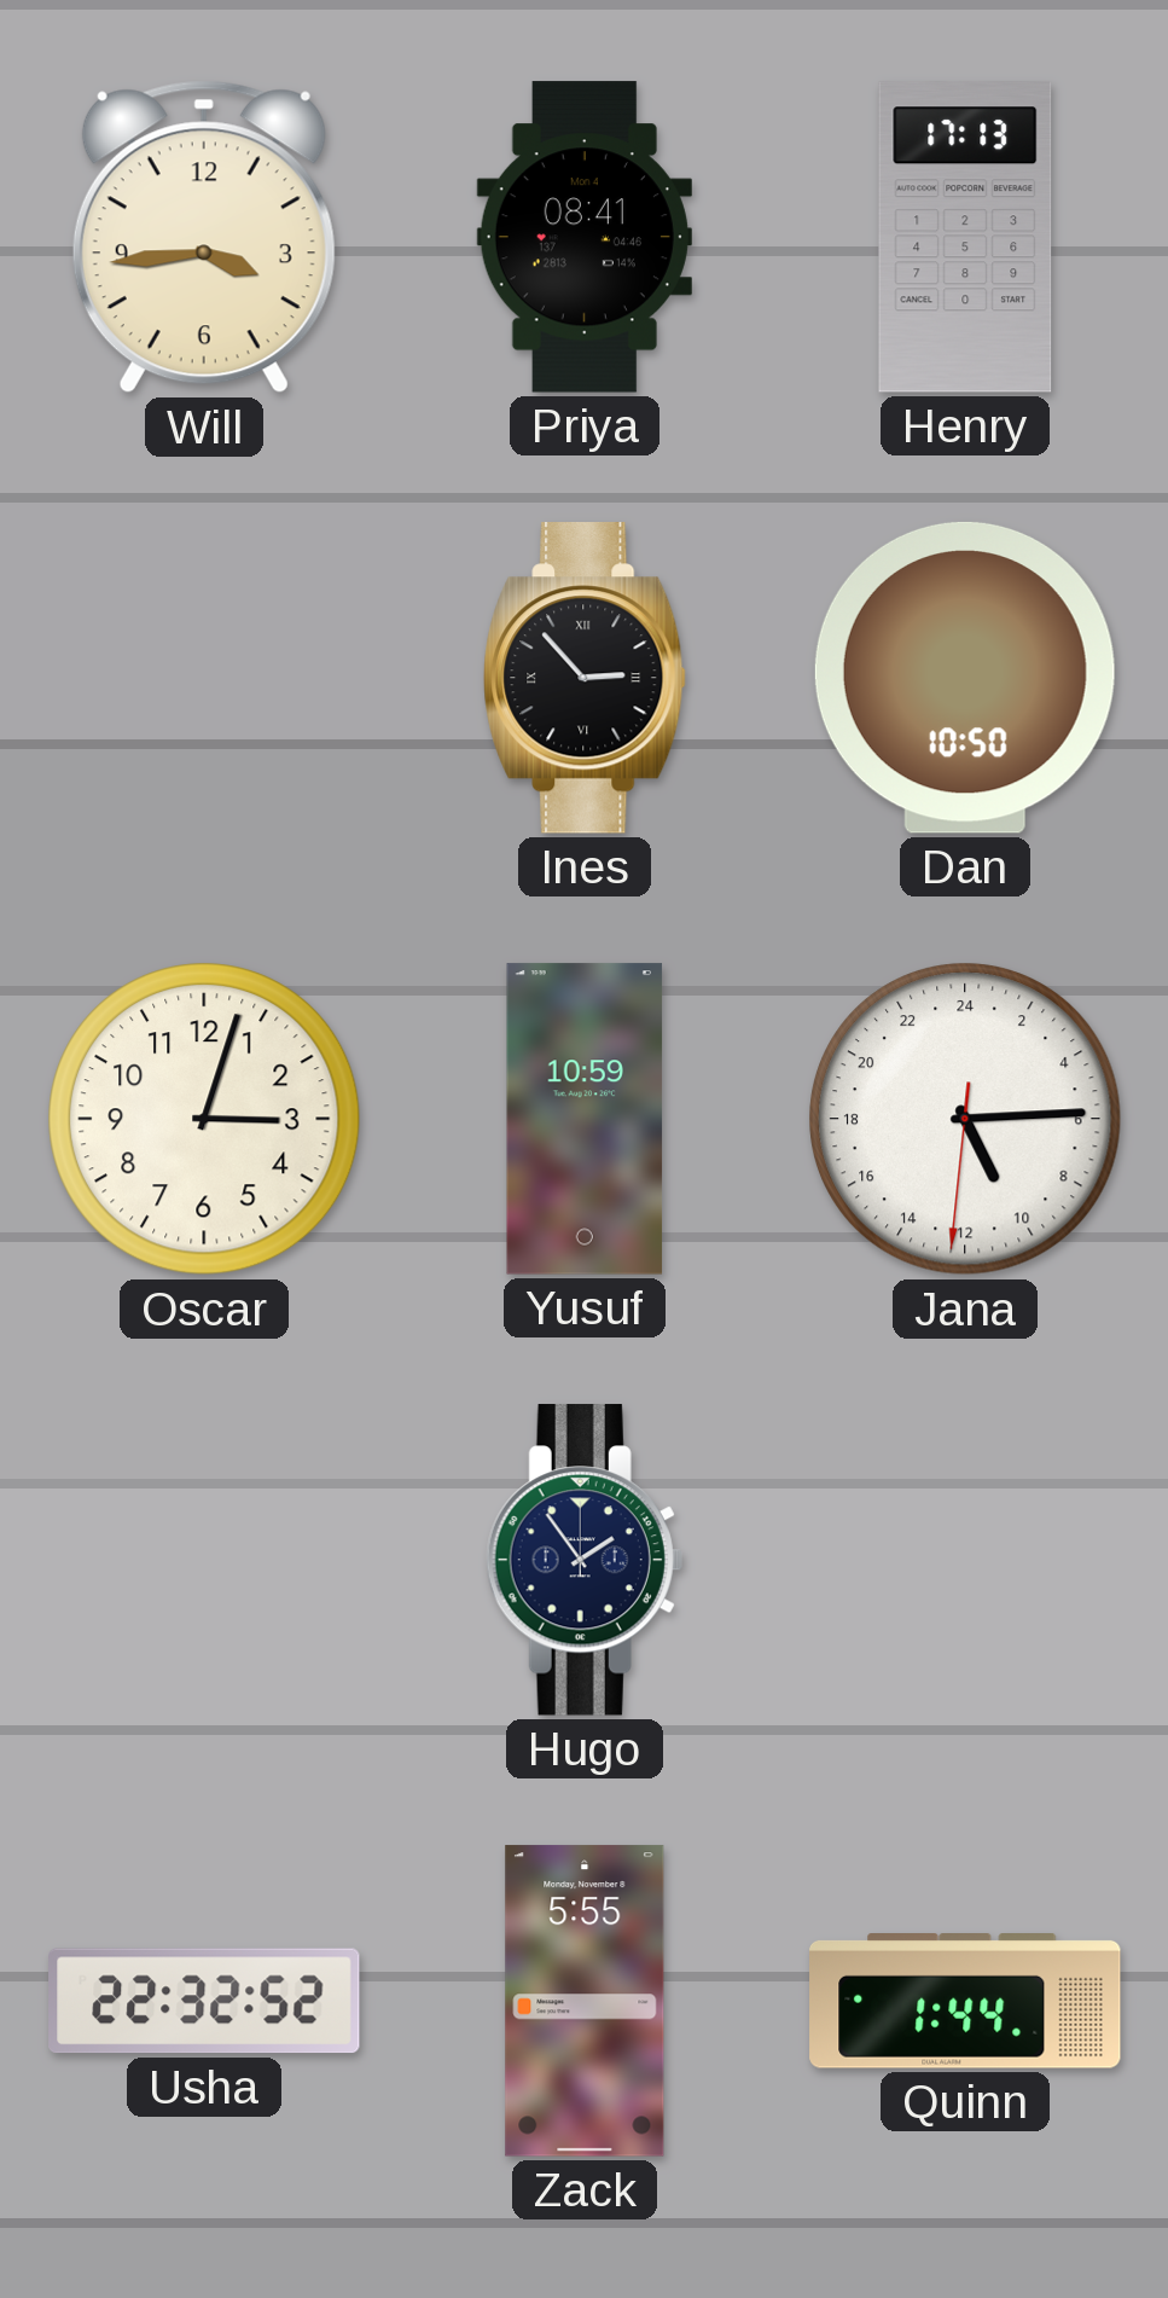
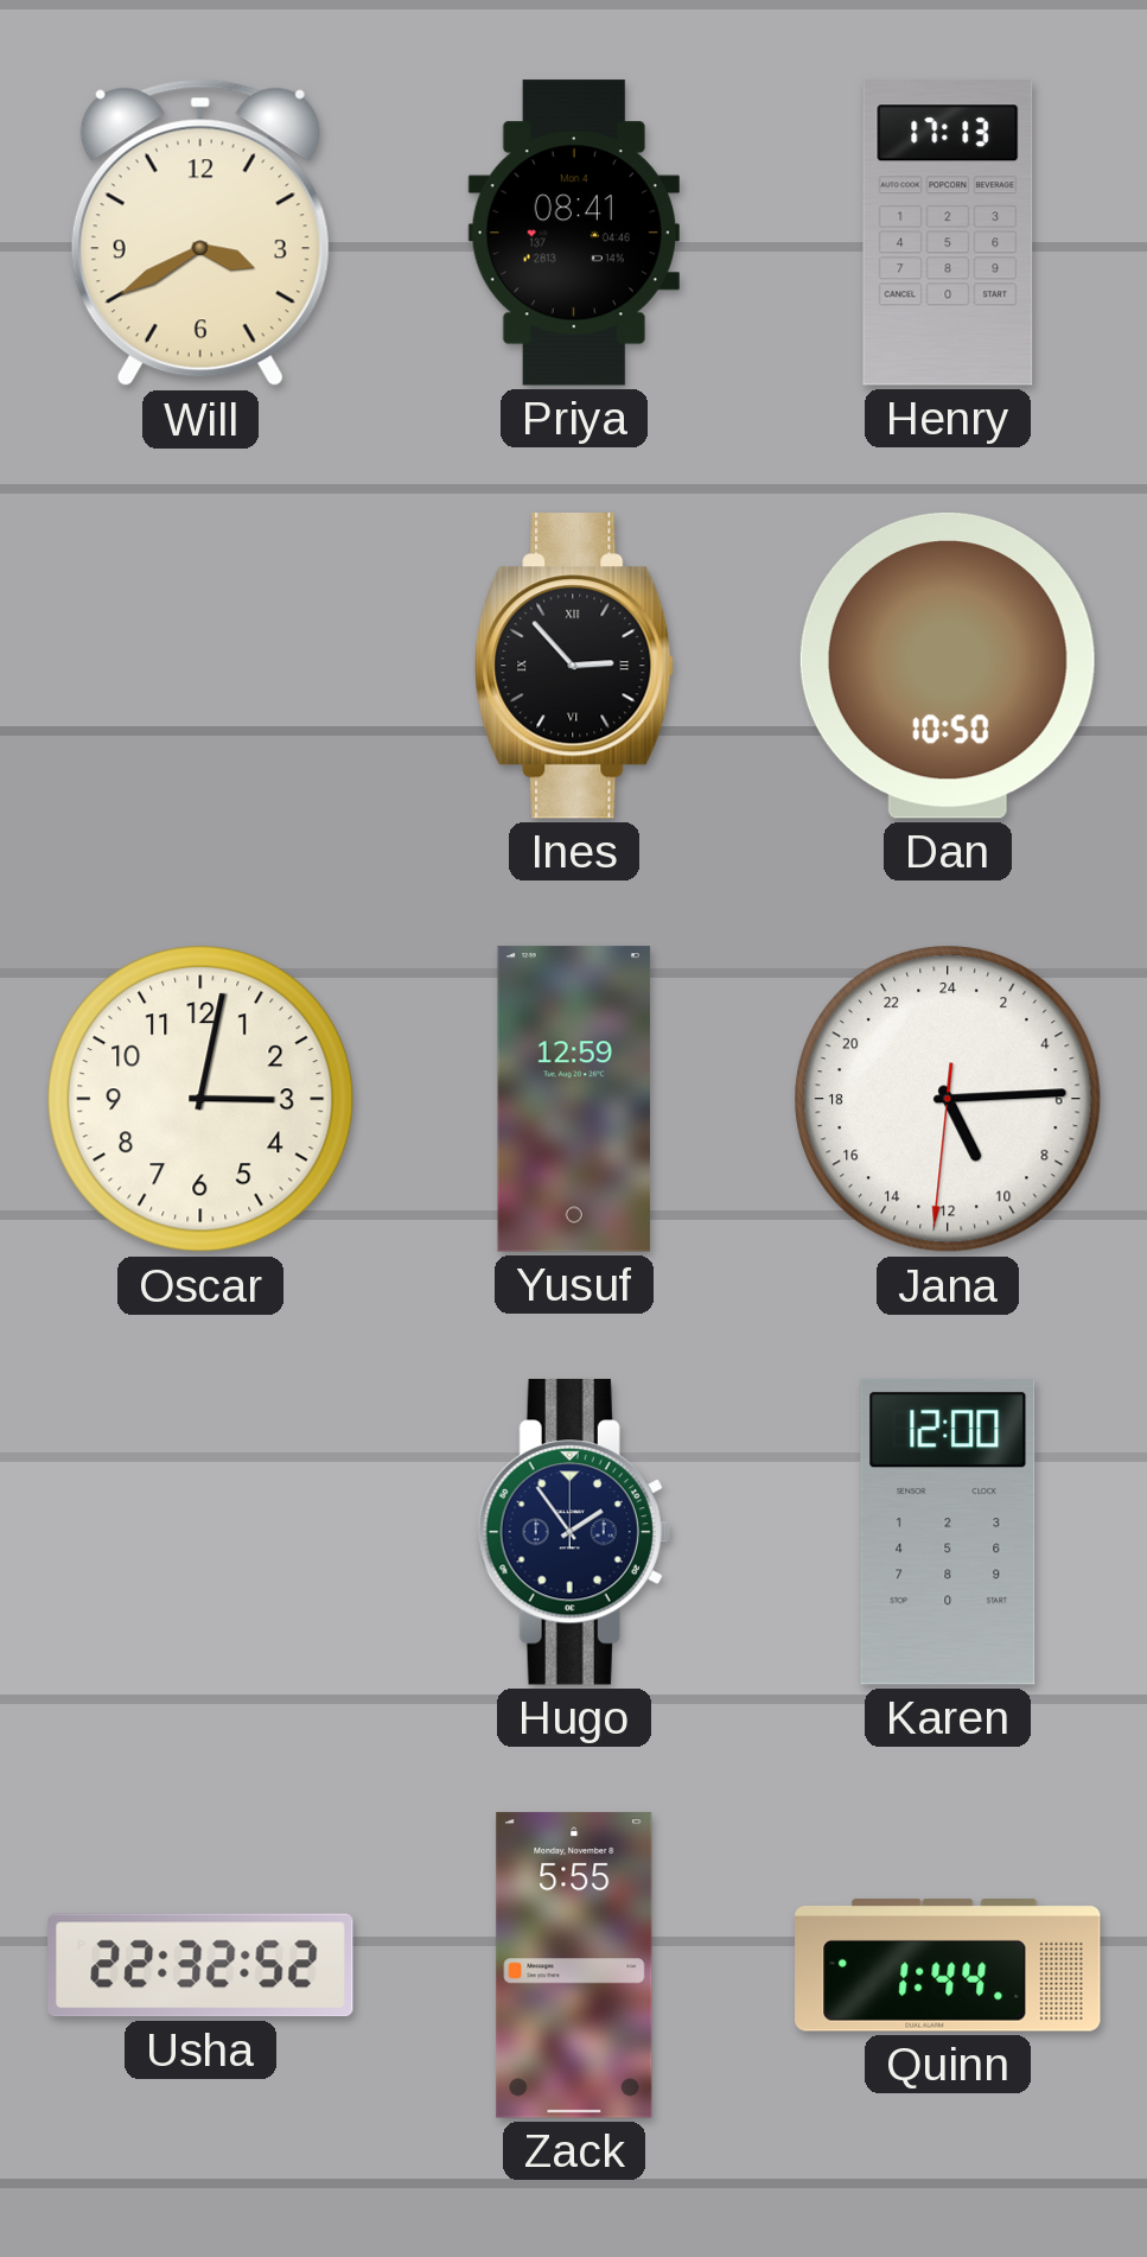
Will: 3:44 -> 3:40
Oscar: 3:03 -> 3:02
Yusuf: 10:59 -> 12:59
Karen: none -> 12:00
